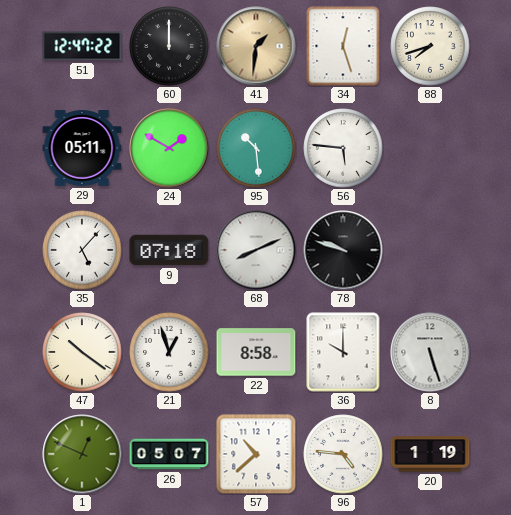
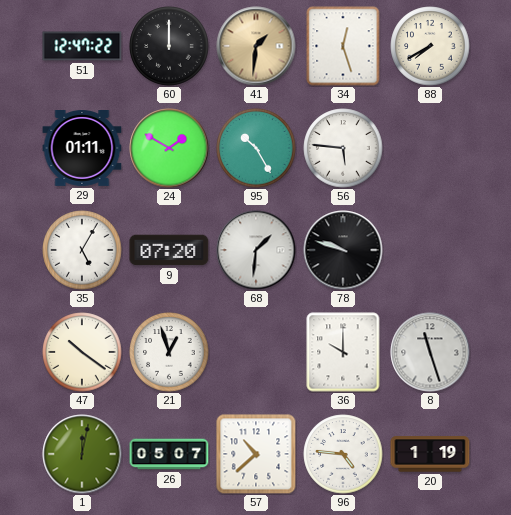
88: 7:42 -> 7:40
29: 05:11 -> 01:11
95: 10:29 -> 10:25
35: 5:07 -> 5:05
9: 07:18 -> 07:20
68: 8:11 -> 1:31
22: 8:58 -> none
8: 5:27 -> 11:27
1: 12:49 -> 12:02
